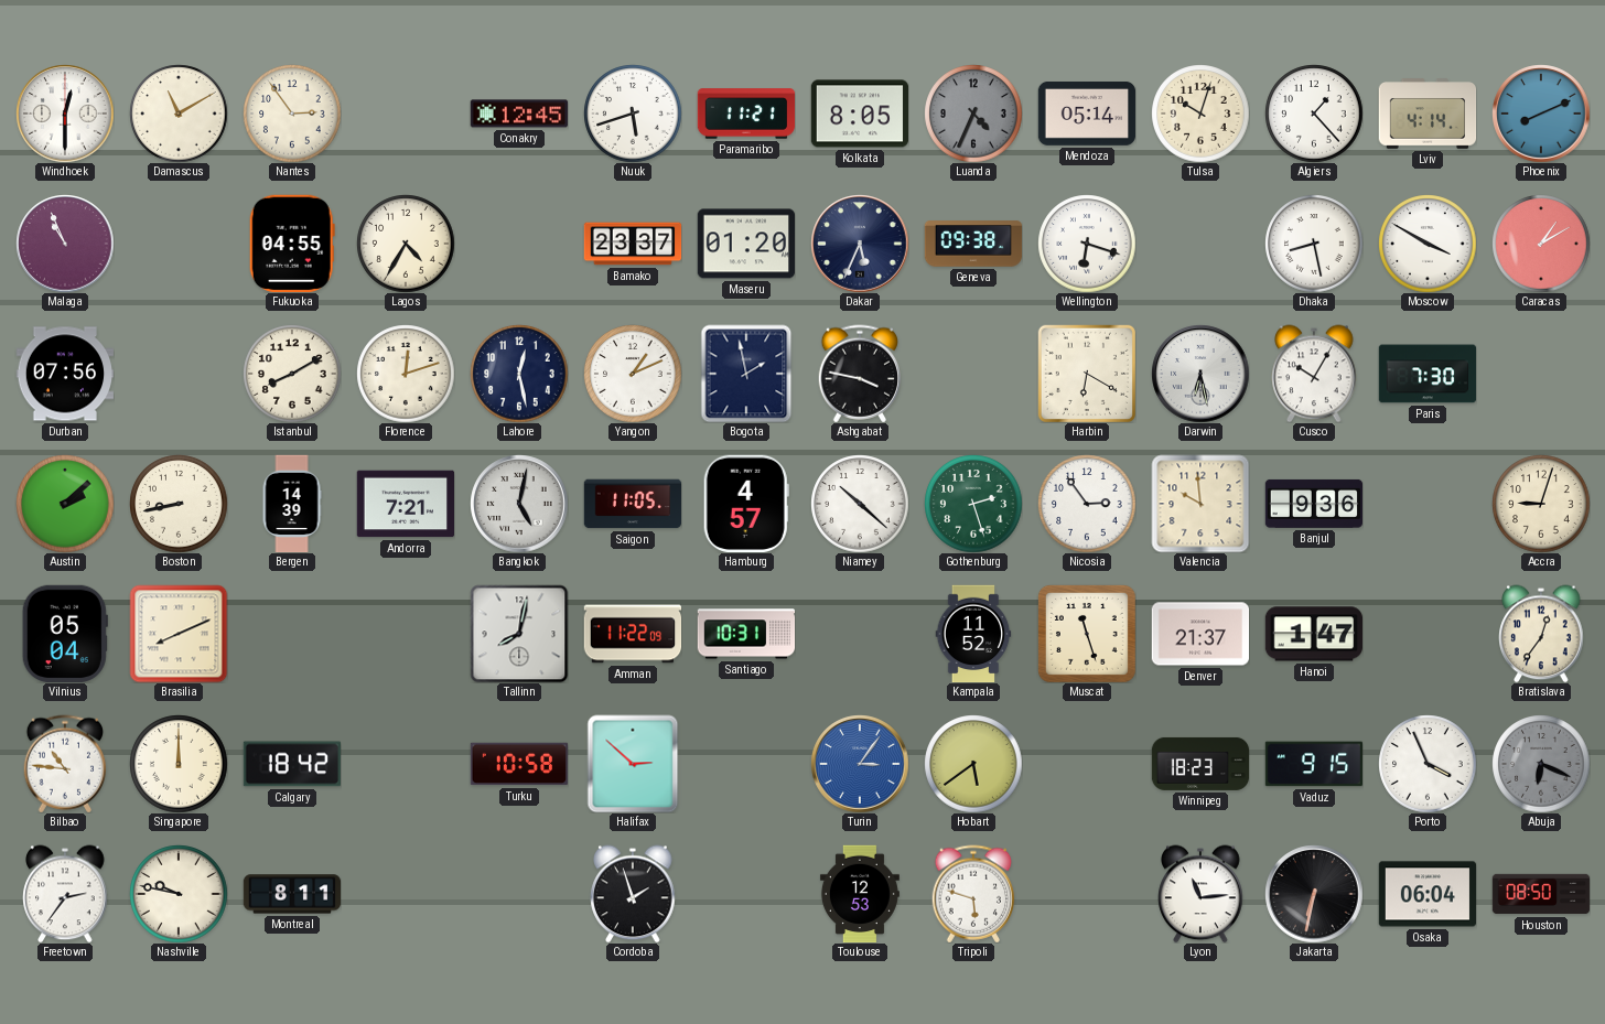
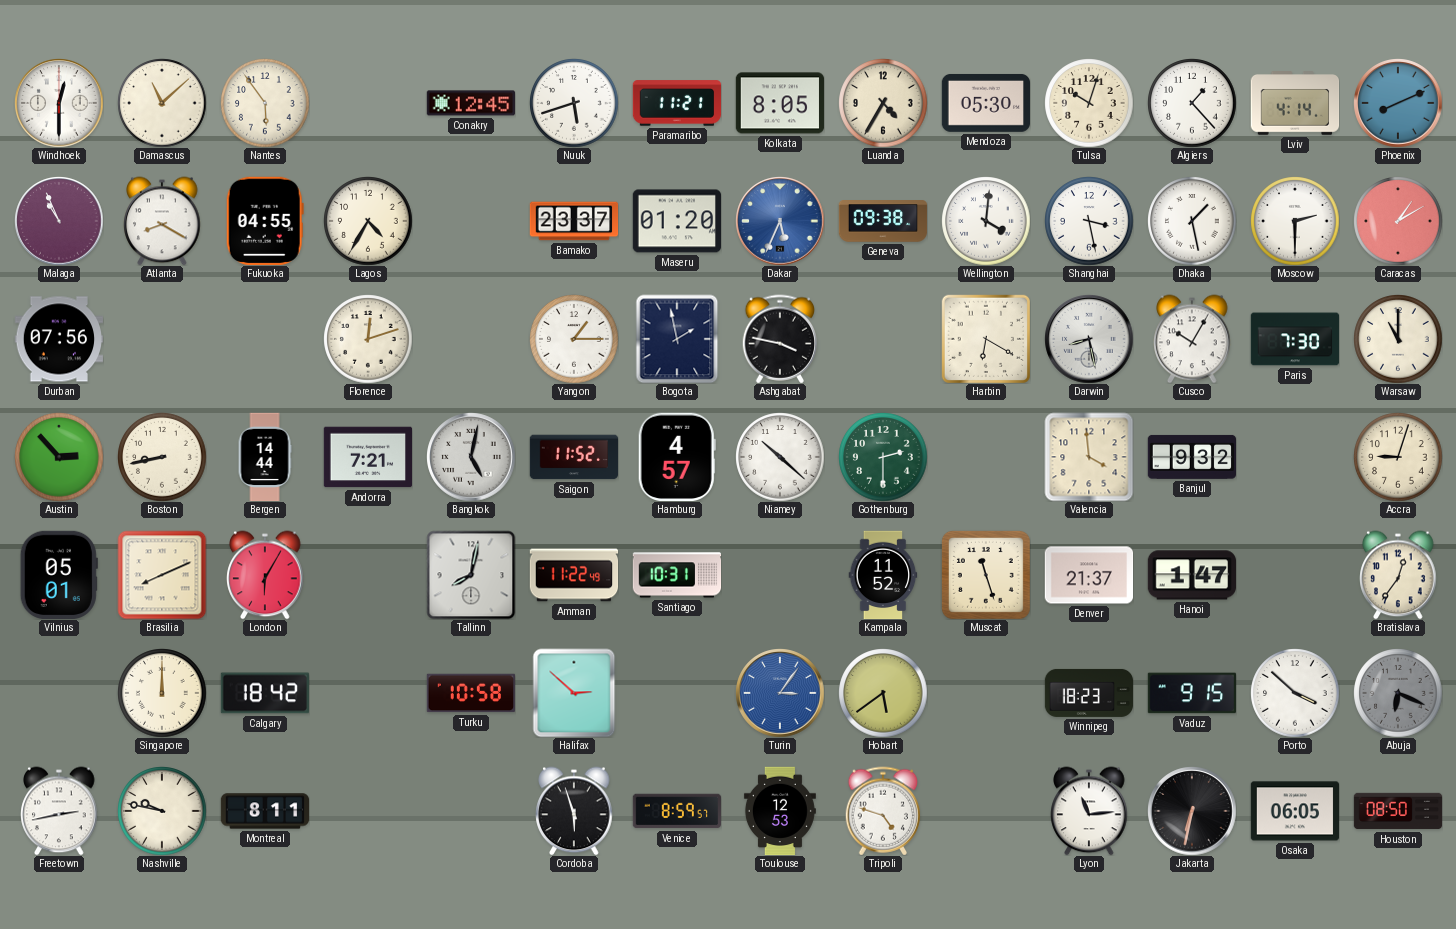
Damascus: 11:10 -> 11:08
Nantes: 2:54 -> 5:54
Luanda: 4:34 -> 4:35
Luanda dial: grey -> cream
Mendoza: 05:14 -> 05:30
Atlanta: none -> 8:20
Dakar dial: navy -> blue
Wellington: 6:18 -> 4:01
Shanghai: none -> 3:28
Dhaka: 8:28 -> 1:28
Moscow: 3:50 -> 2:30
Istanbul: 8:10 -> none
Lahore: 12:28 -> none
Yangon: 1:11 -> 1:15
Darwin: 6:28 -> 8:28
Warsaw: none -> 11:00
Austin: 2:08 -> 2:53
Bergen: 14:39 -> 14:44
Saigon: 11:05 -> 11:52
Gothenburg: 2:27 -> 2:30
Nicosia: 2:54 -> none
Valencia: 9:59 -> 3:59
Banjul: 9:36 -> 9:32
Vilnius: 05:04 -> 05:01
London: none -> 6:05
Amman: 11:22:09 -> 11:22:49
Bilbao: 10:46 -> none
Porto: 3:56 -> 3:52
Freetown: 2:36 -> 2:43
Cordoba: 1:57 -> 5:57
Venice: none -> 8:59
Tripoli: 5:48 -> 4:48
Osaka: 06:04 -> 06:05
